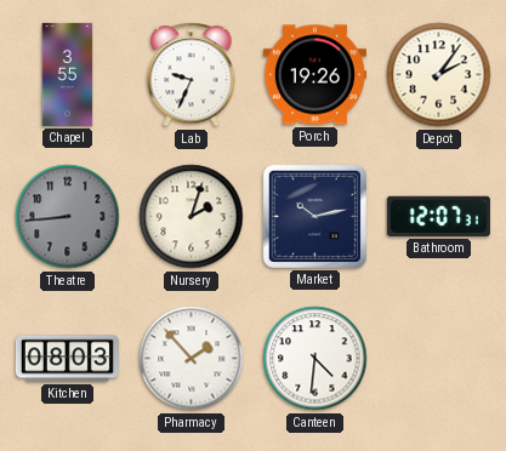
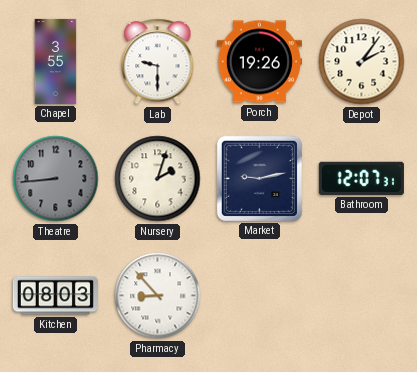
Lab: 9:34 -> 9:30
Market: 10:13 -> 9:13
Pharmacy: 1:53 -> 8:53
Canteen: 4:31 -> none
